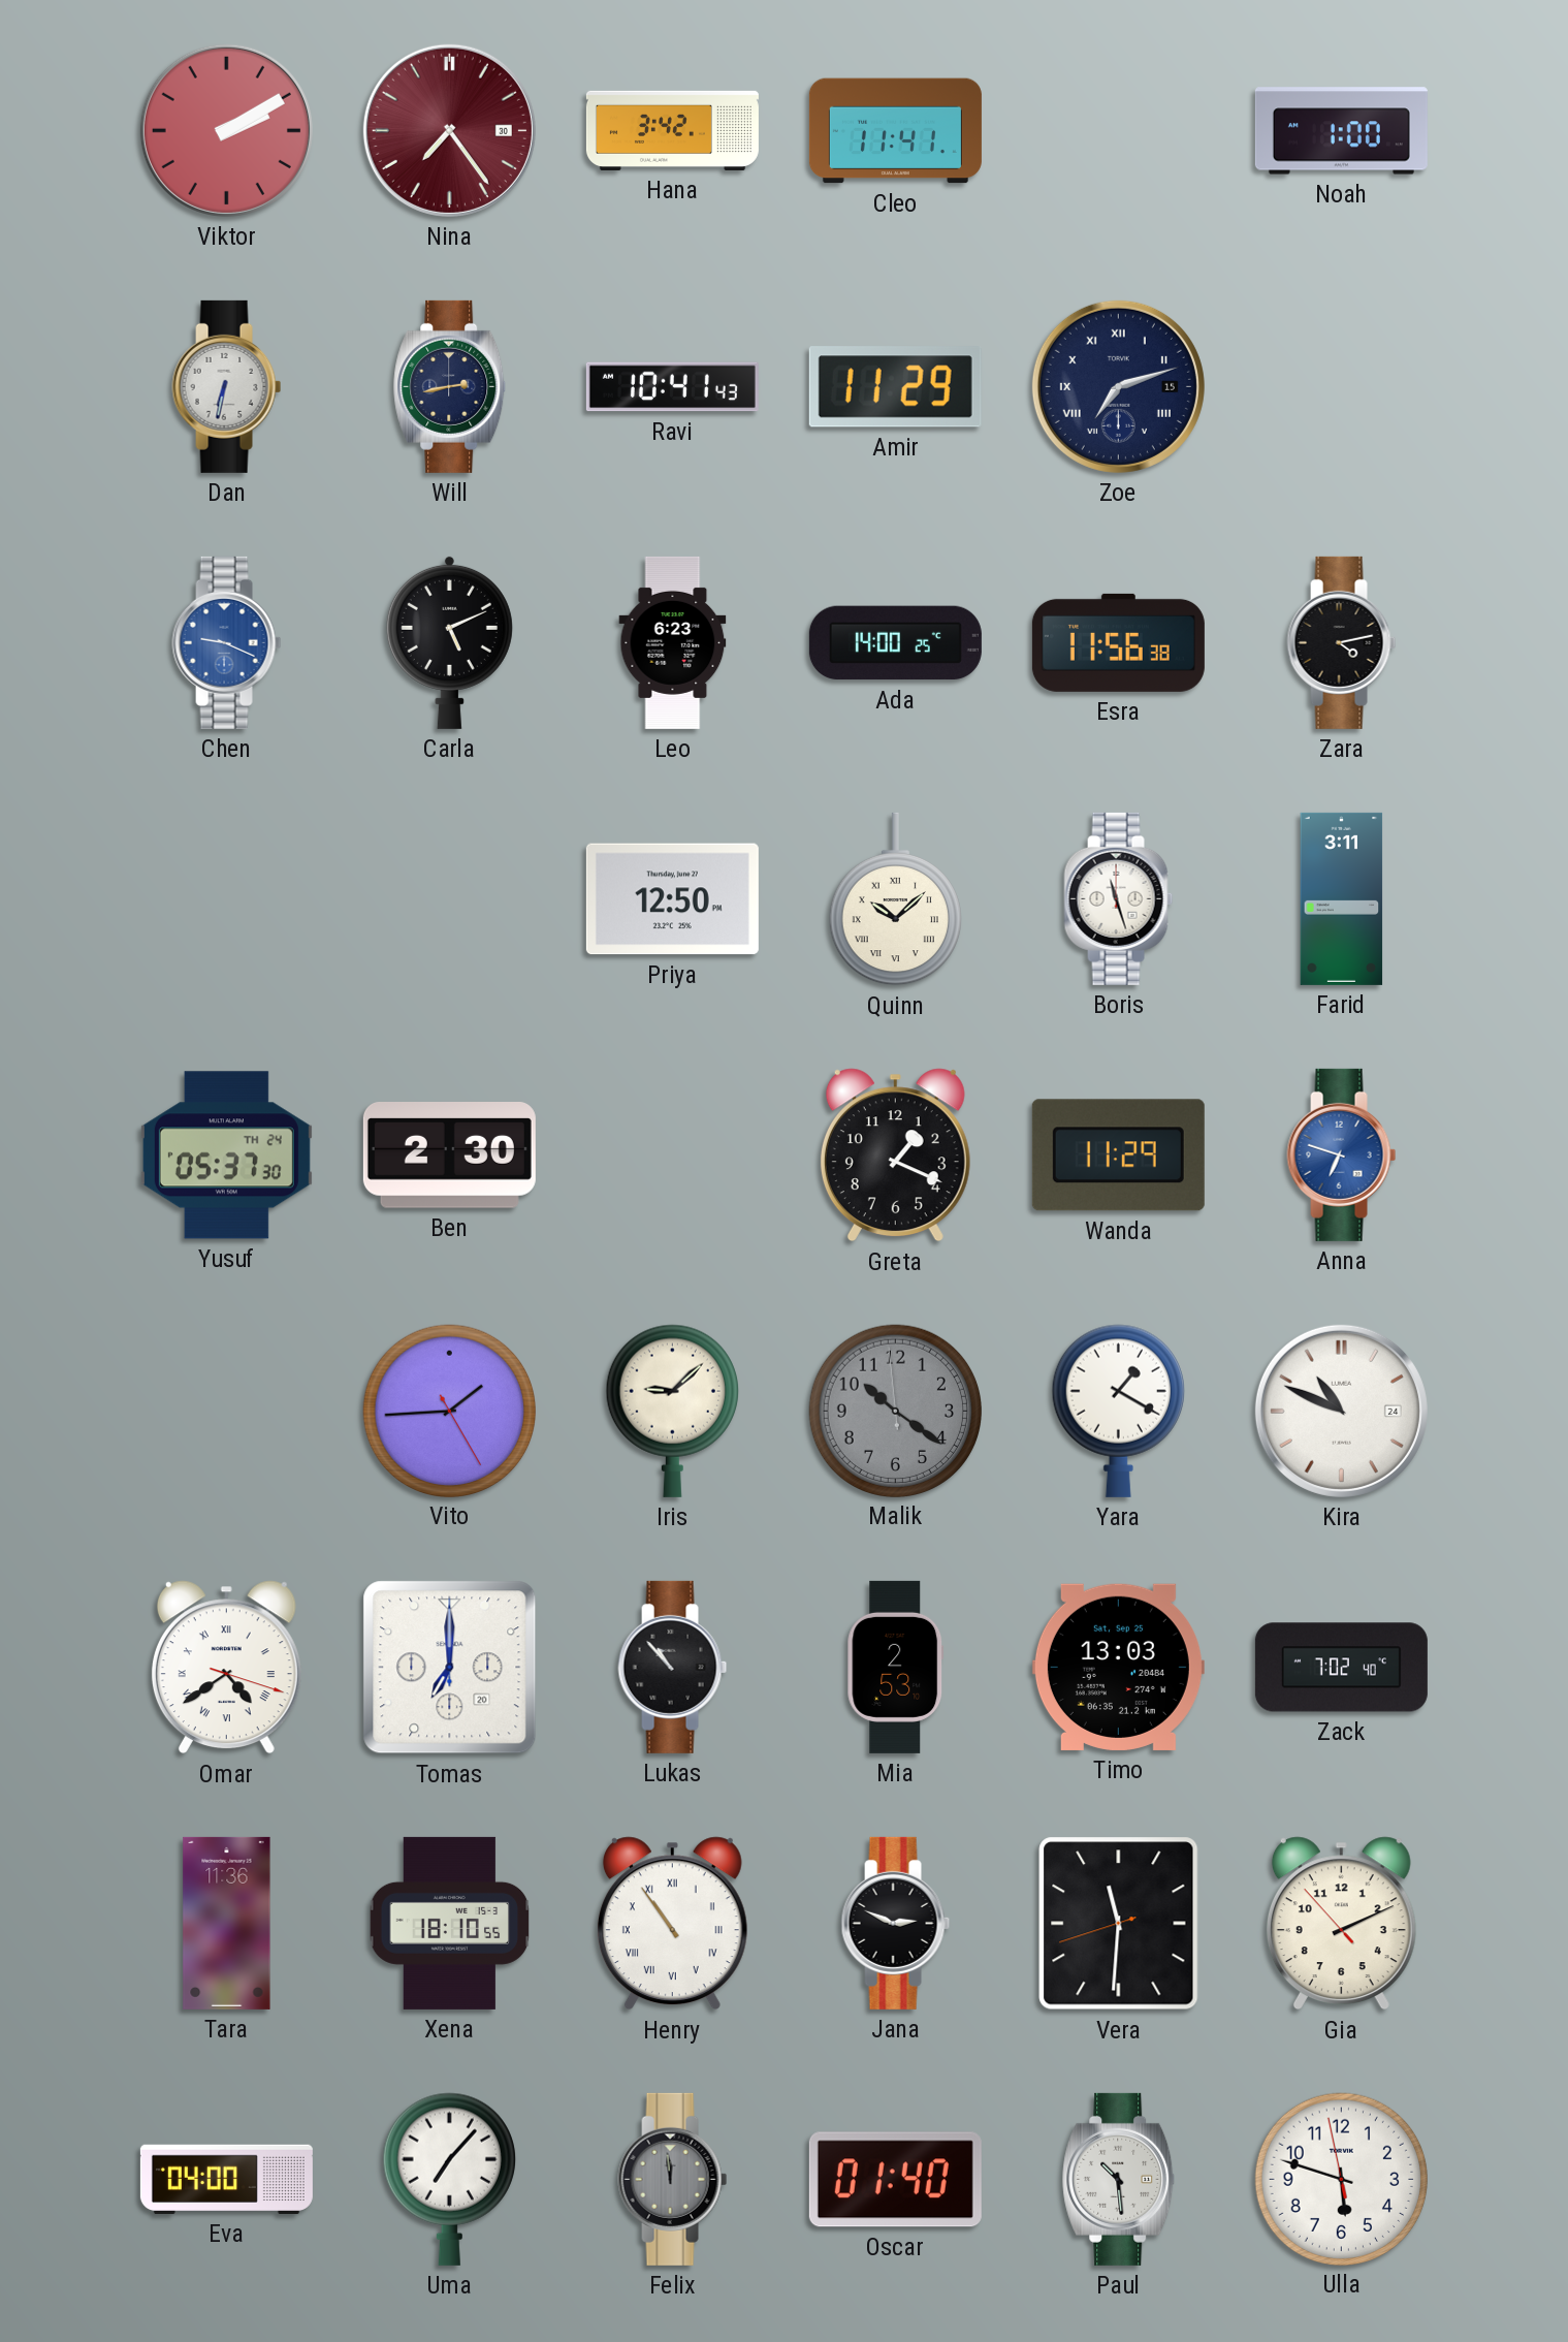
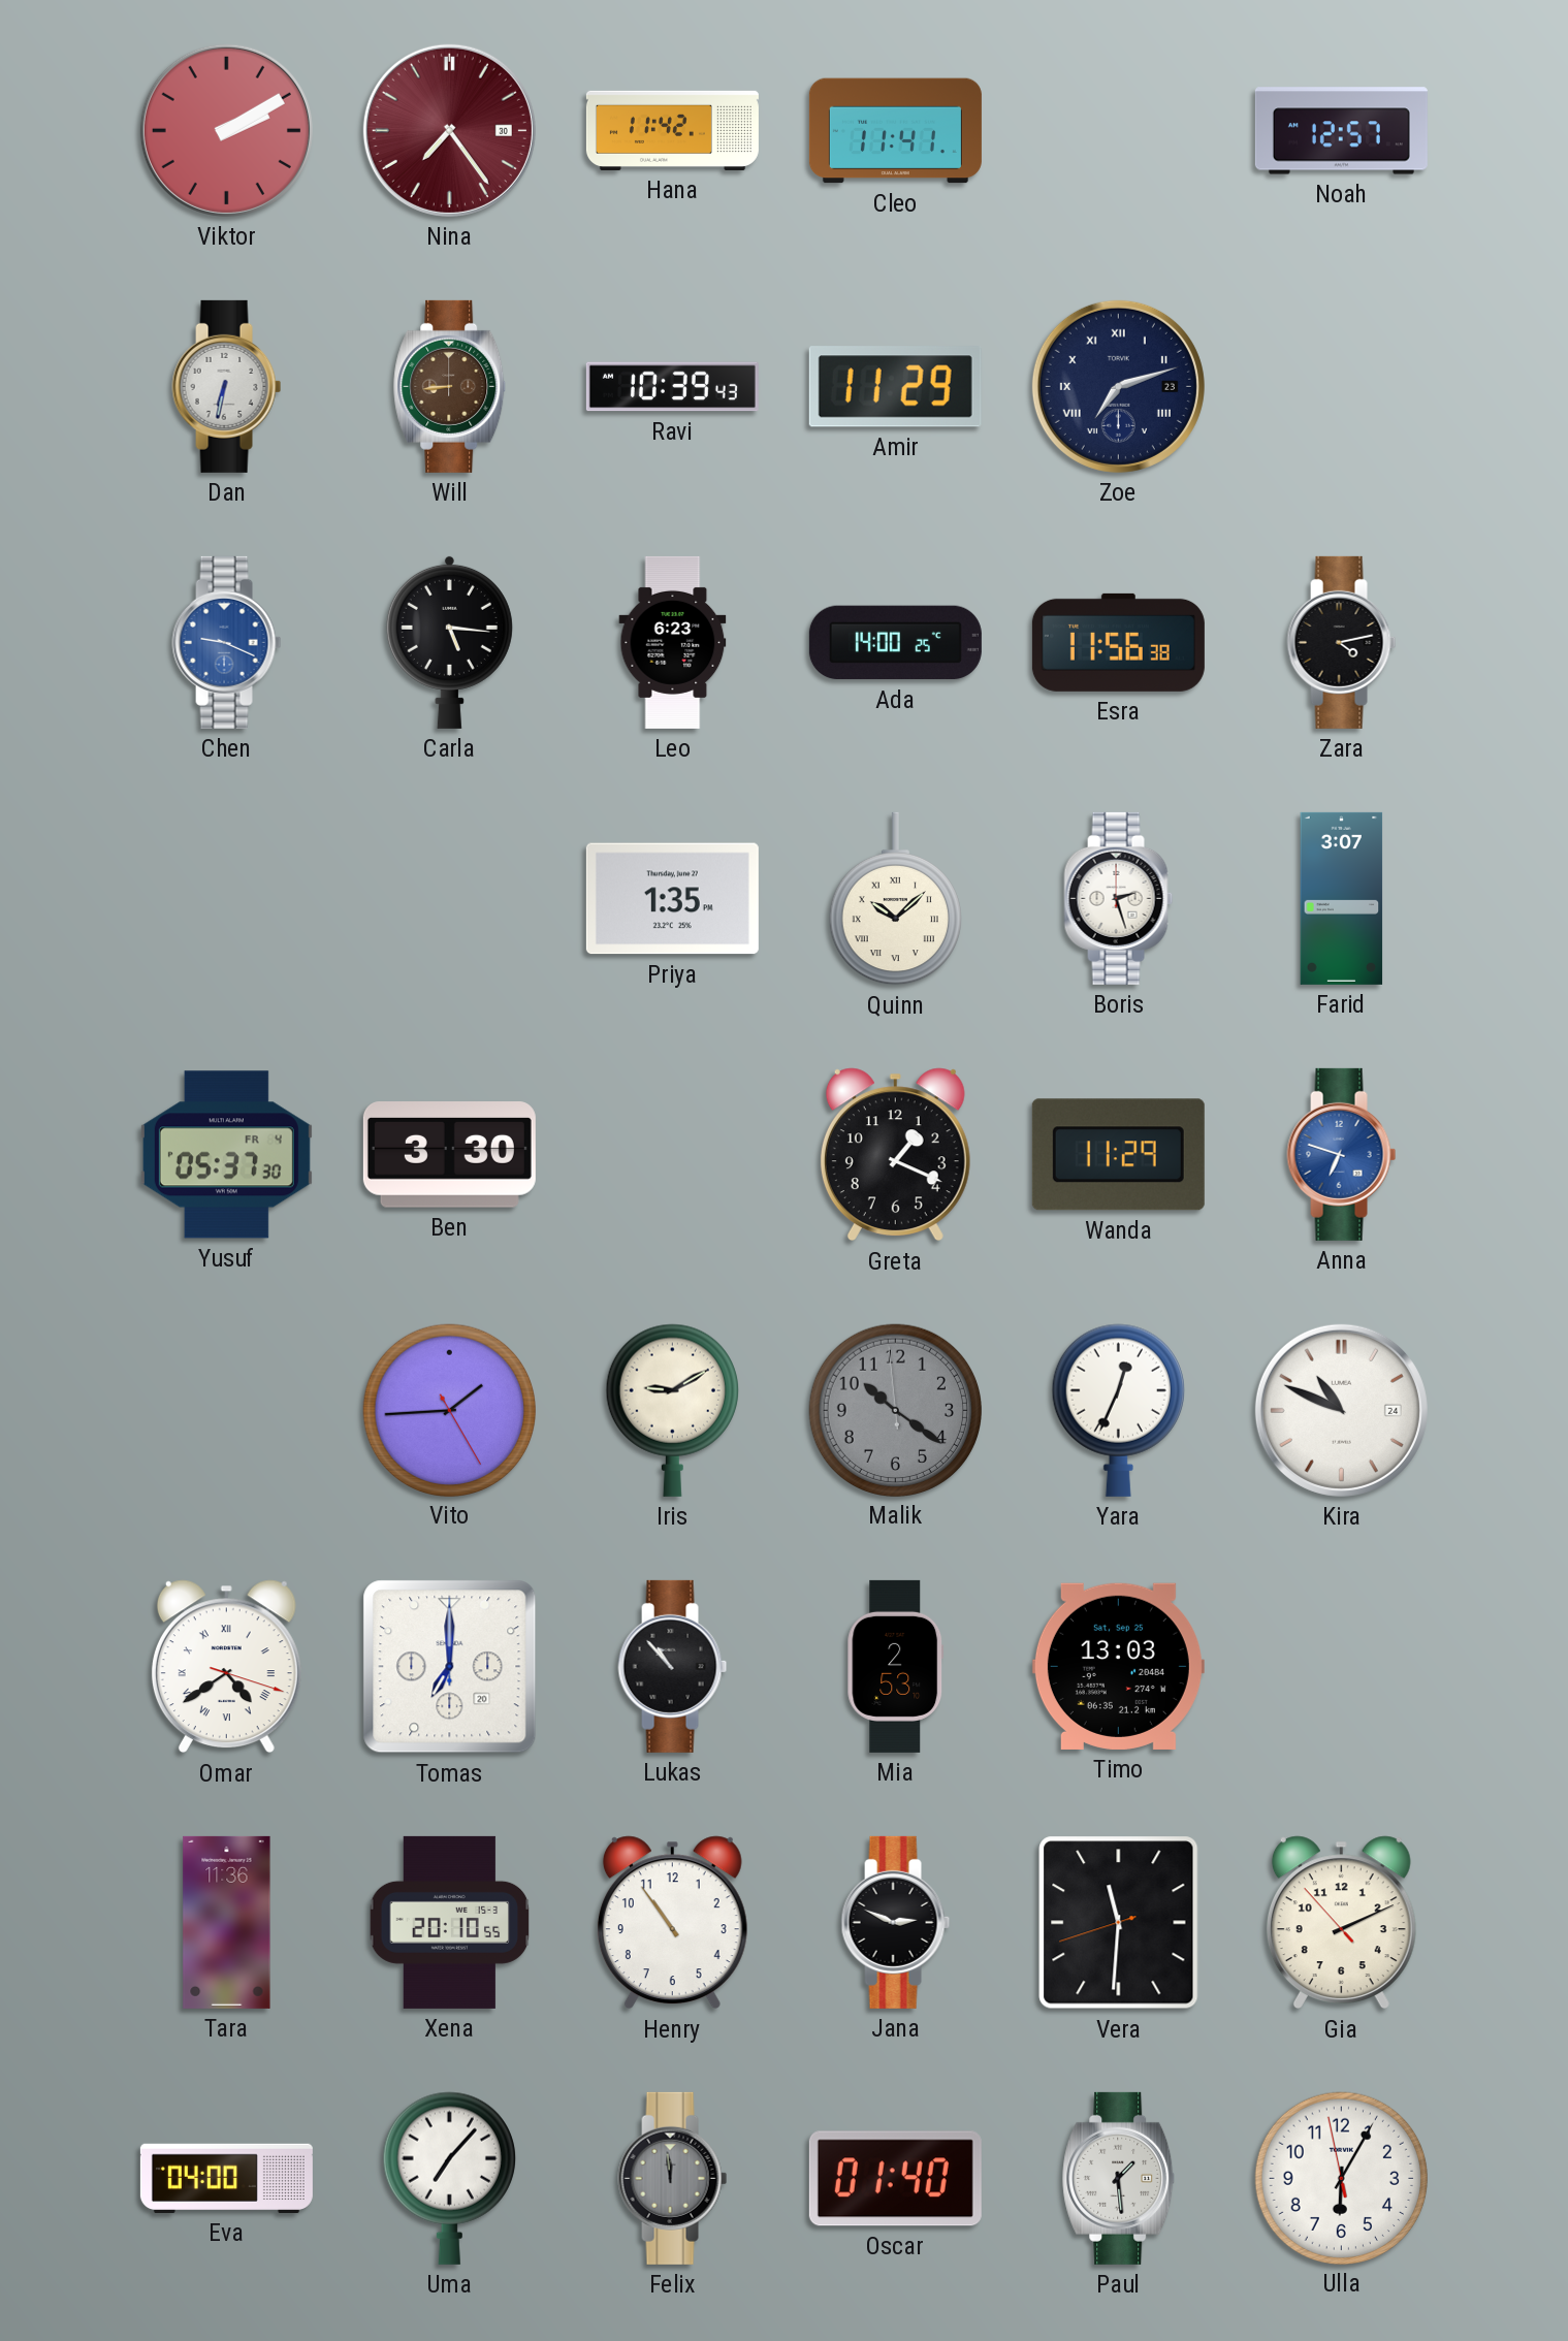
Hana: 3:42 -> 11:42
Noah: 1:00 -> 12:57
Will: 2:43 -> 8:44
Will dial: navy -> brown
Ravi: 10:41 -> 10:39
Zoe date: 15 -> 23
Carla: 5:11 -> 5:16
Priya: 12:50 -> 1:35
Boris: 11:27 -> 2:27
Farid: 3:11 -> 3:07
Yusuf date: TH 24 -> FR 4
Ben: 2:30 -> 3:30
Iris: 9:08 -> 9:10
Yara: 1:20 -> 12:34
Zack: 7:02 -> none
Xena: 18:10 -> 20:10
Henry numerals: Roman -> Arabic
Paul: 10:29 -> 1:29
Ulla: 5:47 -> 6:04
